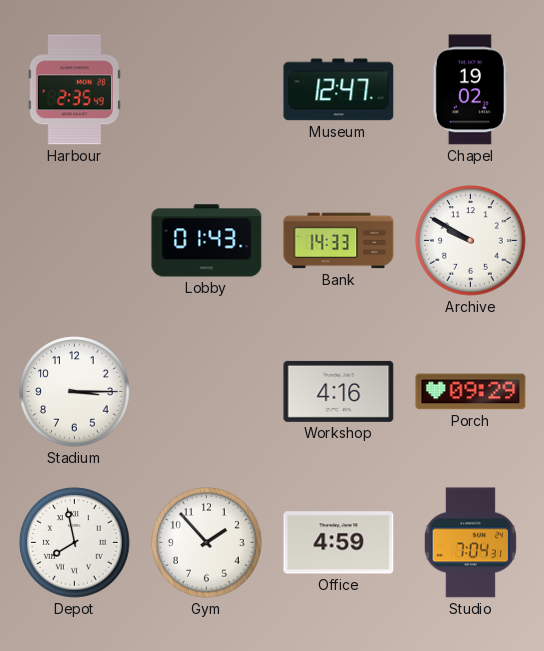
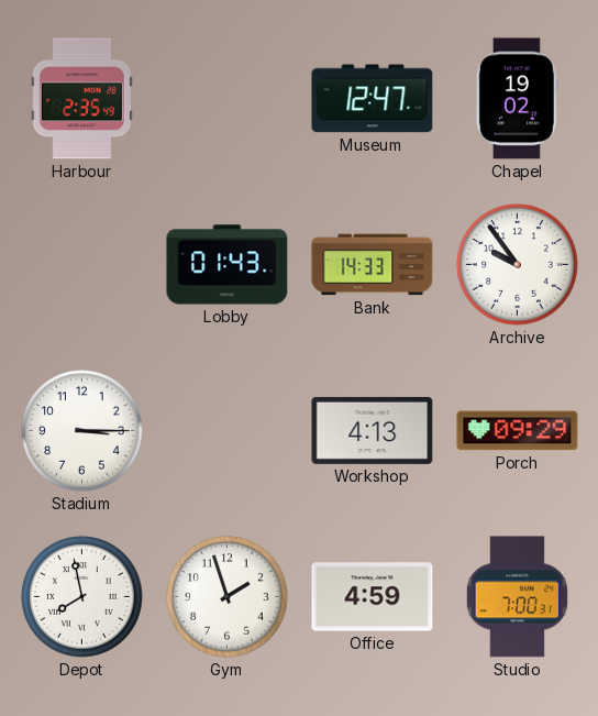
Archive: 9:50 -> 9:54
Workshop: 4:16 -> 4:13
Gym: 1:53 -> 1:57
Studio: 7:04 -> 7:00
